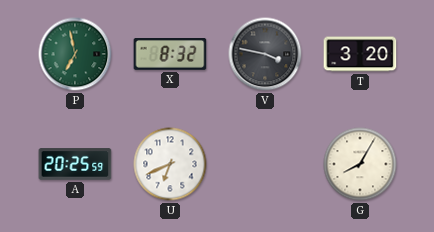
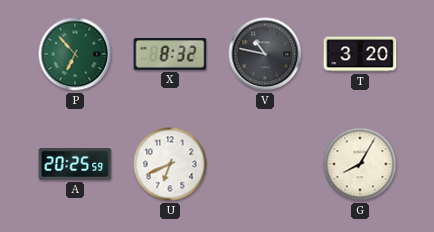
P: 6:58 -> 6:53
V: 3:47 -> 10:47
